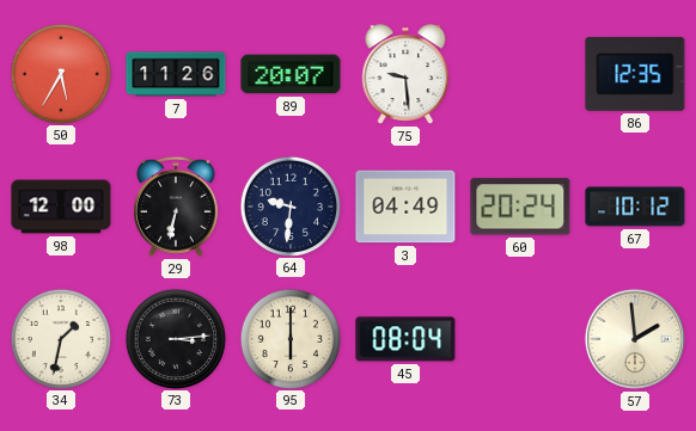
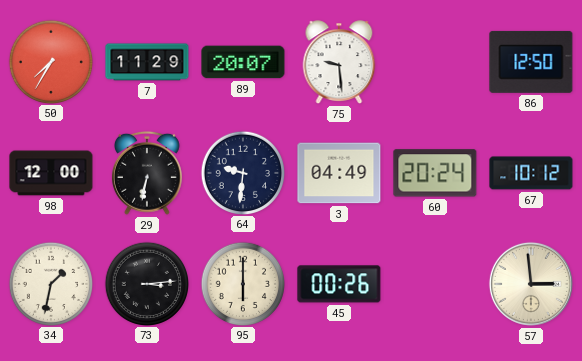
50: 5:35 -> 7:35
7: 11:26 -> 11:29
86: 12:35 -> 12:50
45: 08:04 -> 00:26
57: 1:59 -> 2:59
